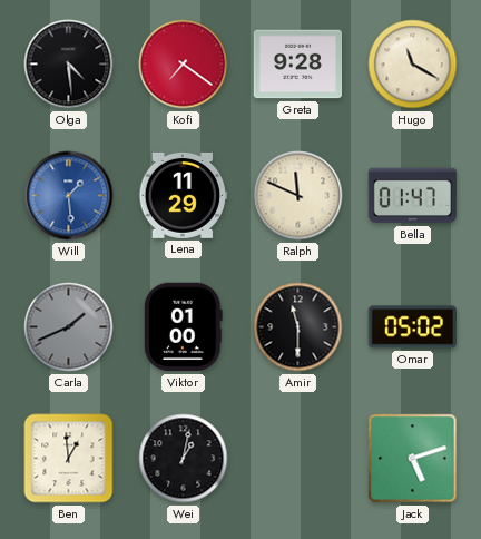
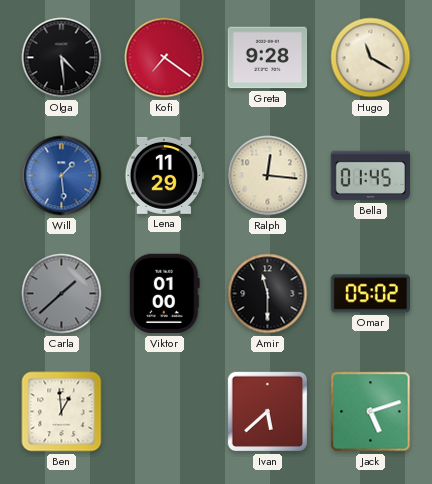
Ralph: 11:49 -> 12:16
Bella: 01:47 -> 01:45
Carla: 1:41 -> 1:38
Wei: 1:02 -> none
Ivan: none -> 5:38
